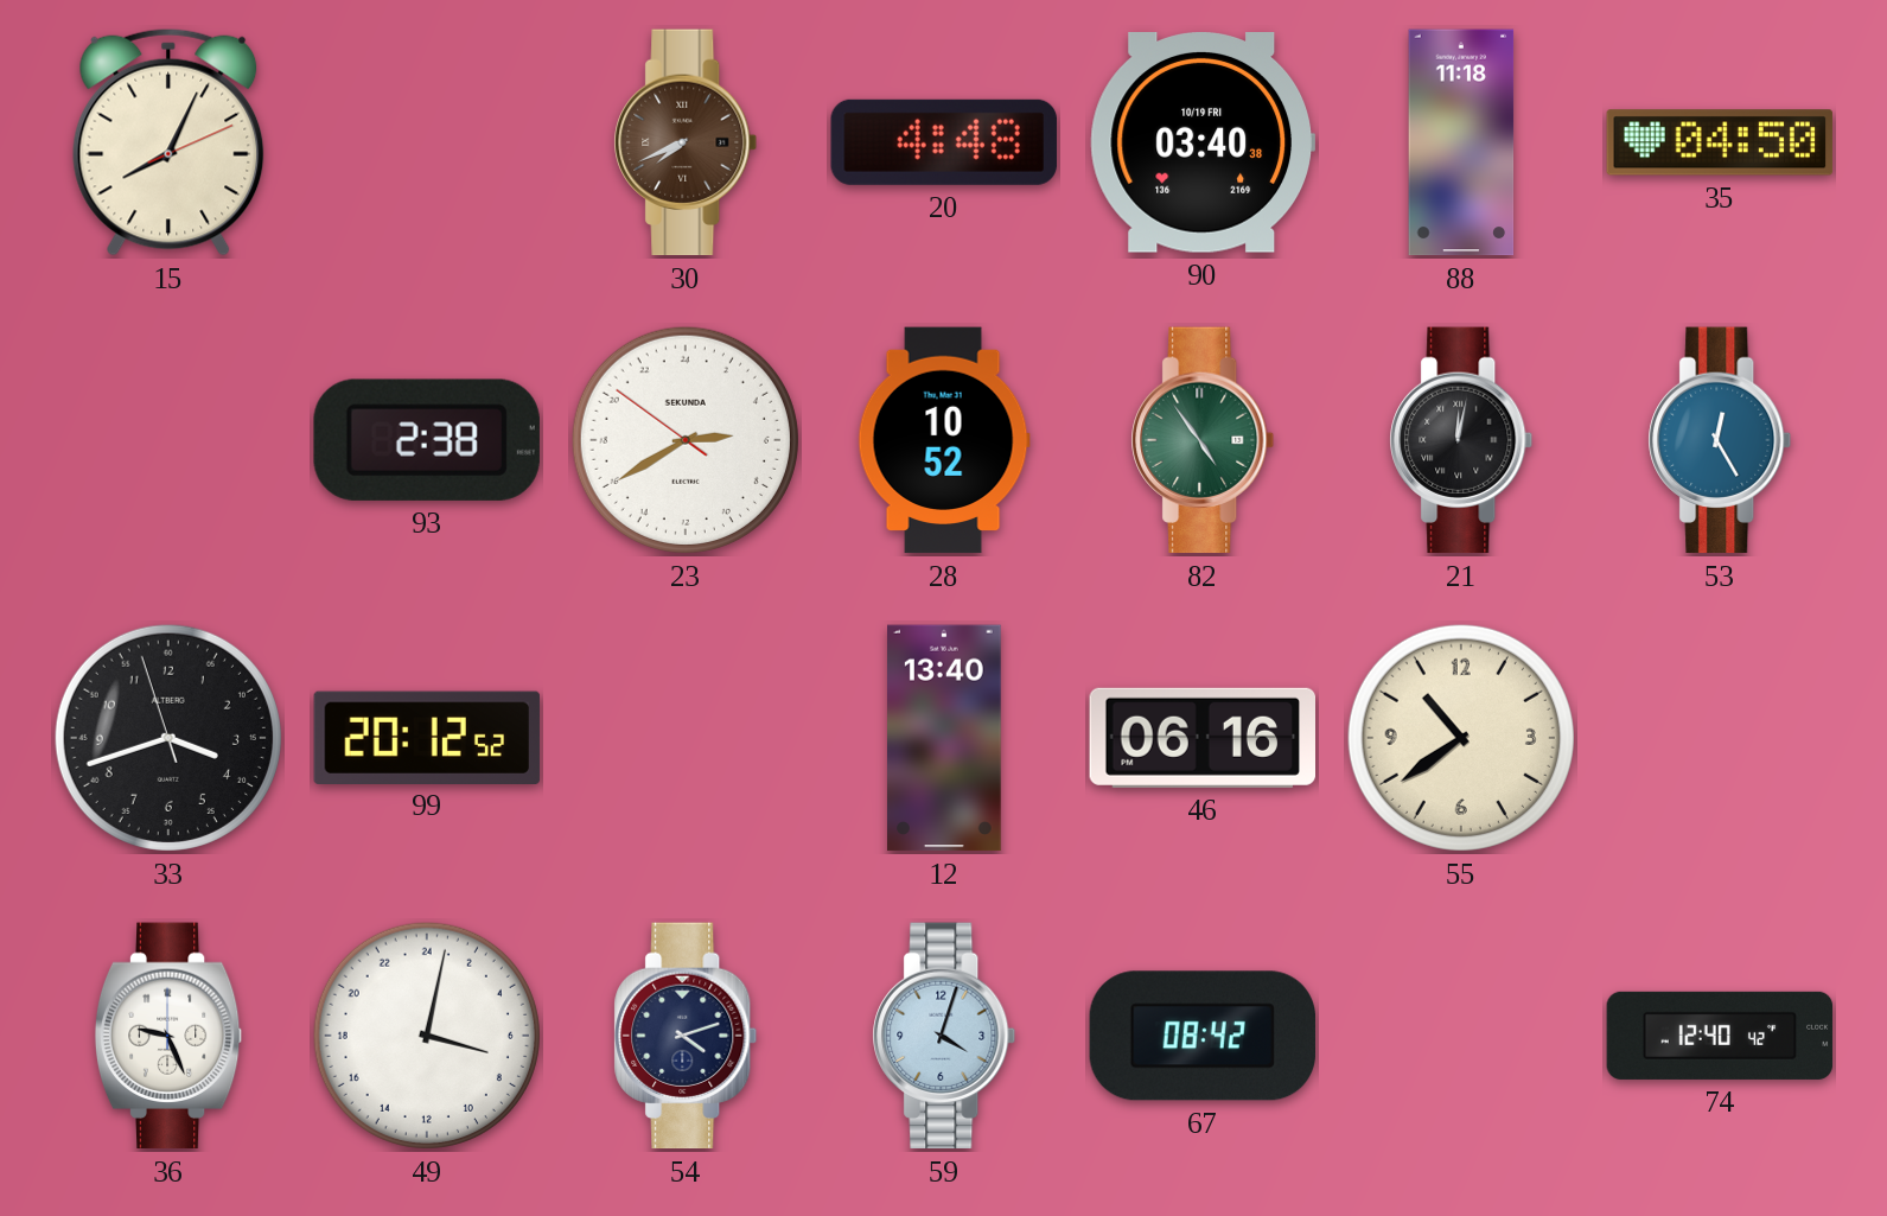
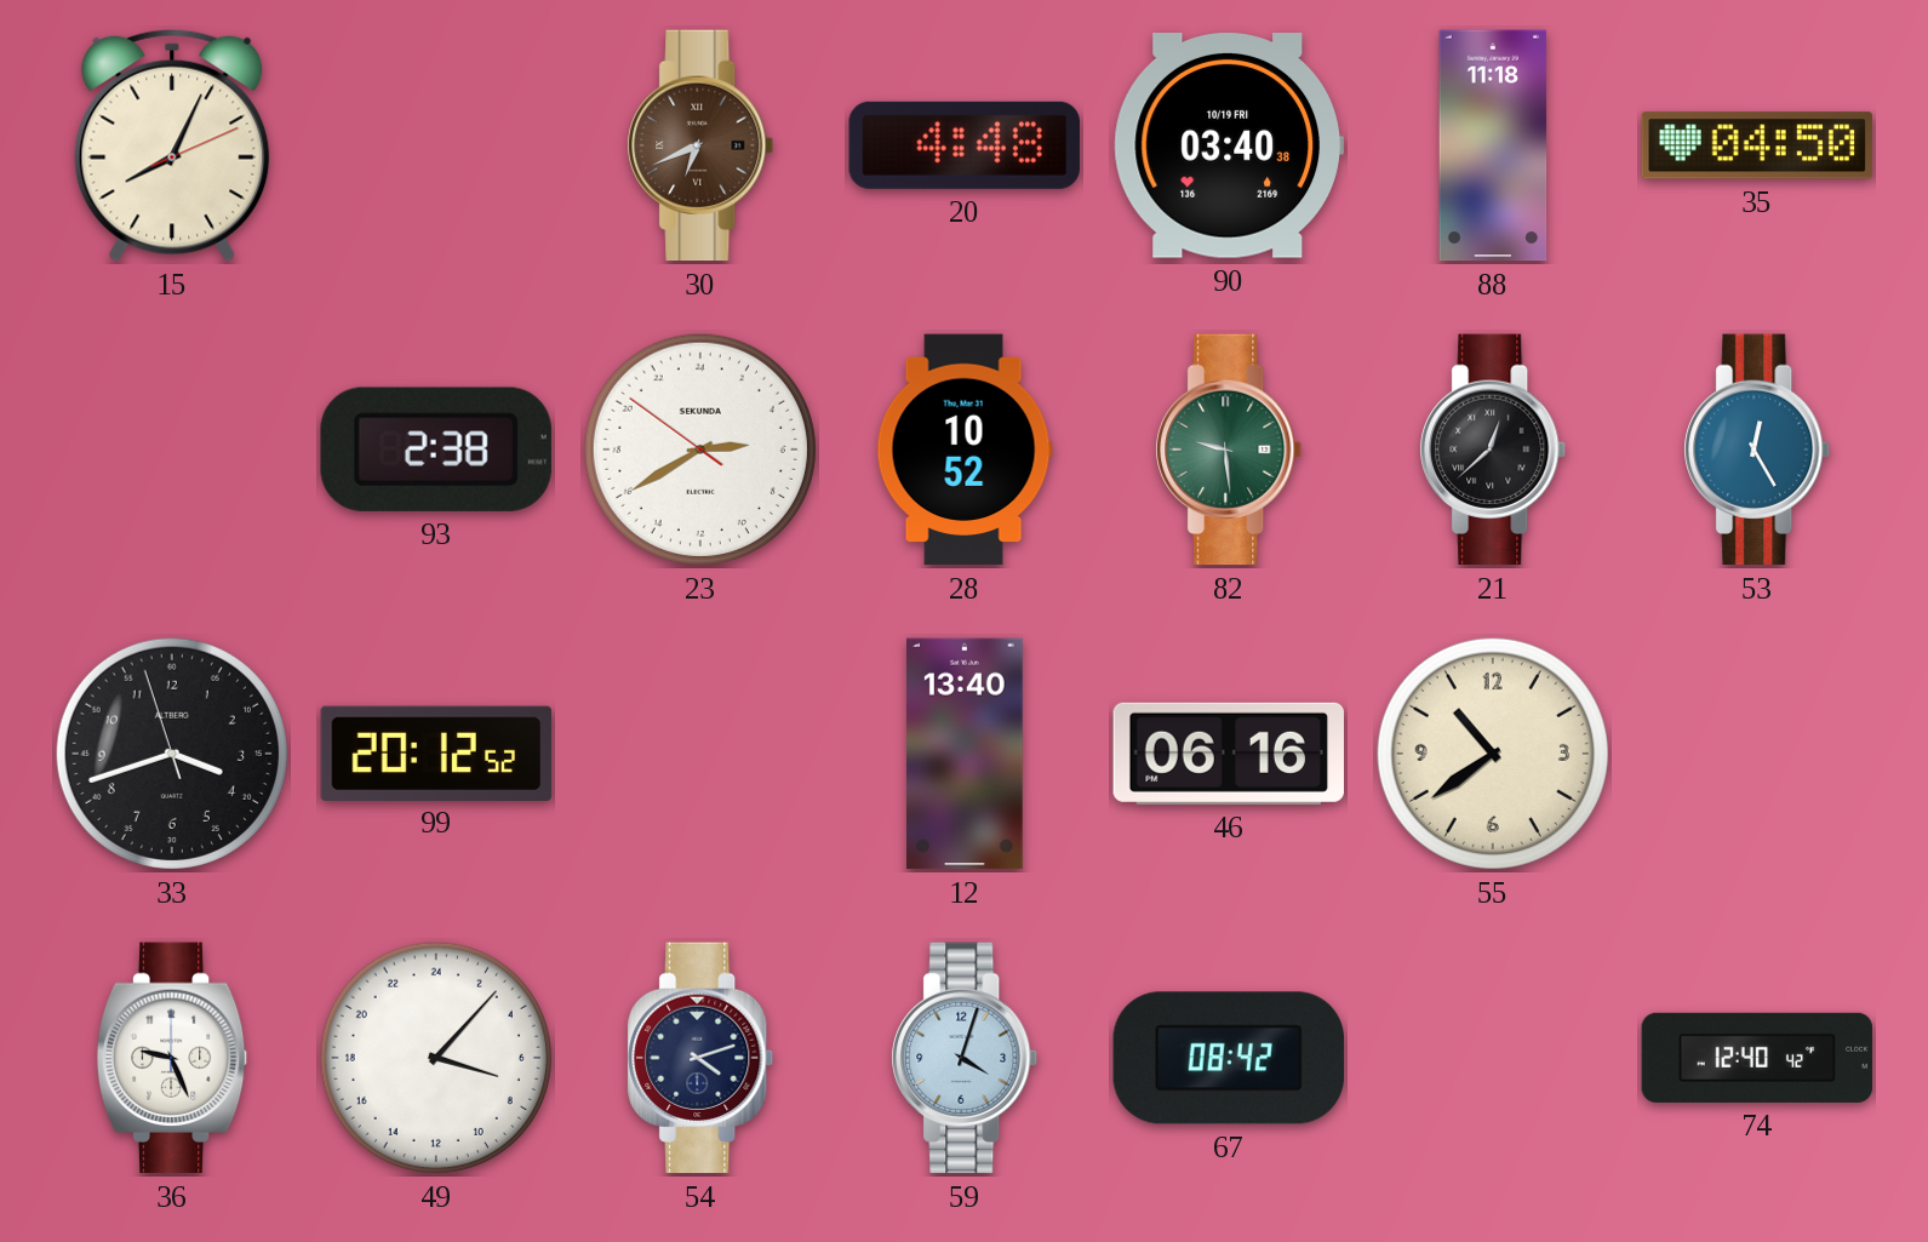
30: 7:41 -> 6:41
82: 4:54 -> 9:29
21: 12:02 -> 12:38
49: 7:02 -> 7:07
